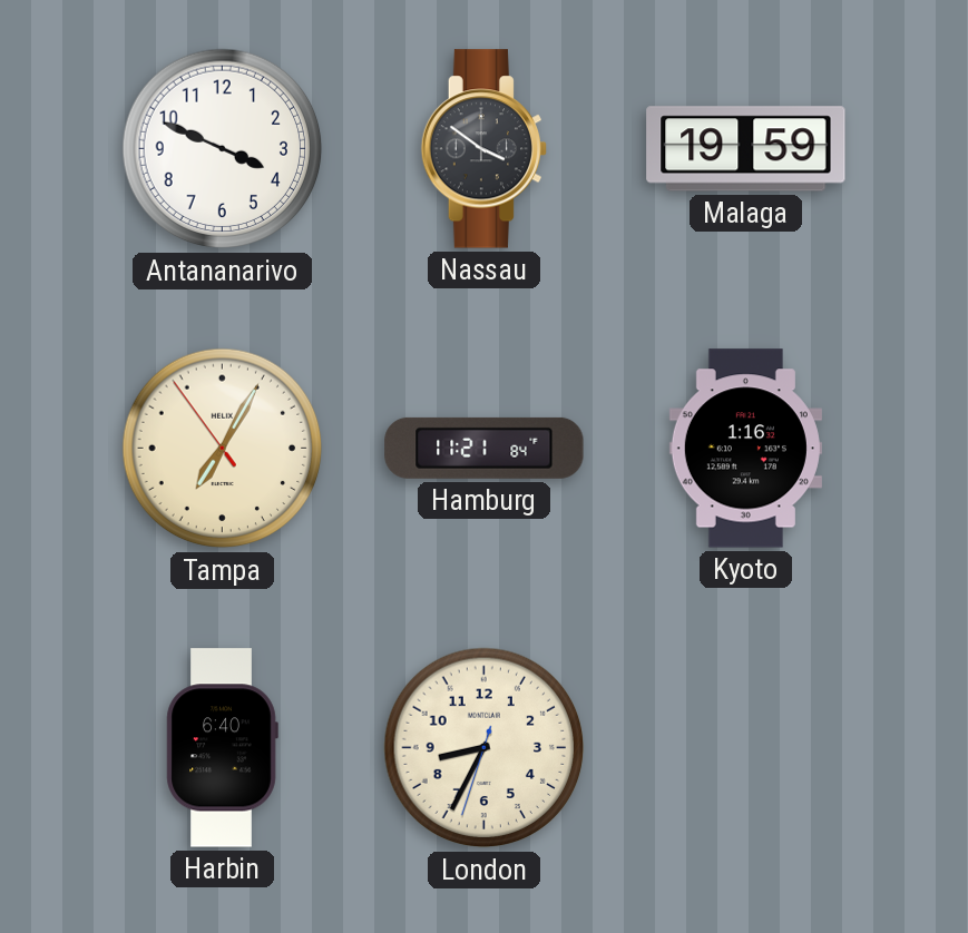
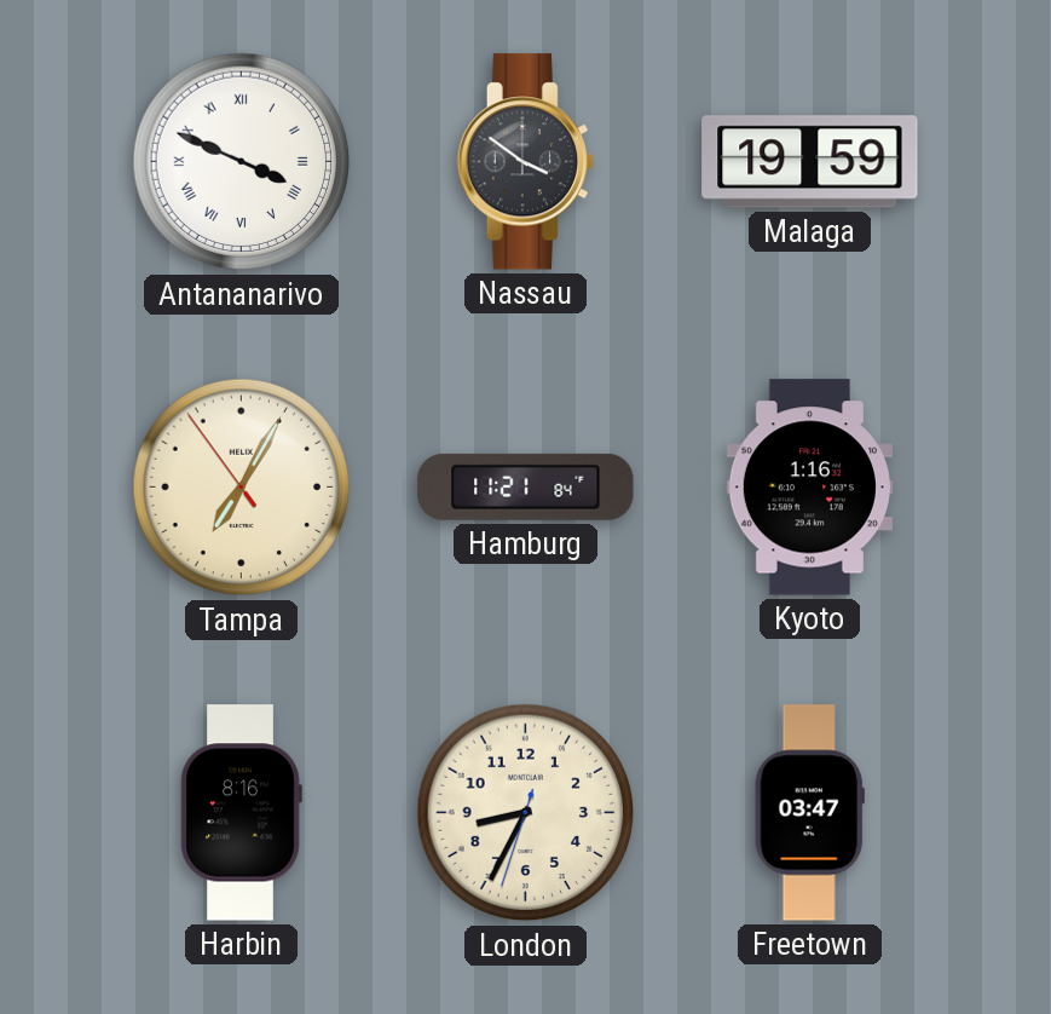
Antananarivo numerals: Arabic -> Roman
Harbin: 6:40 -> 8:16
Freetown: none -> 03:47
